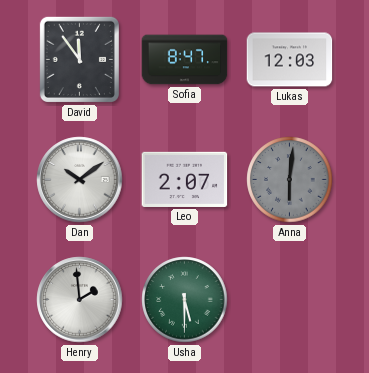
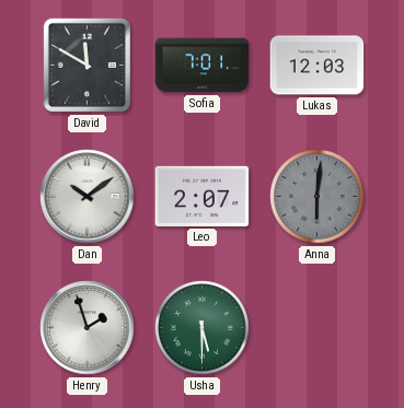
David: 11:54 -> 11:50
Sofia: 8:47 -> 7:01
Henry: 1:59 -> 1:57
